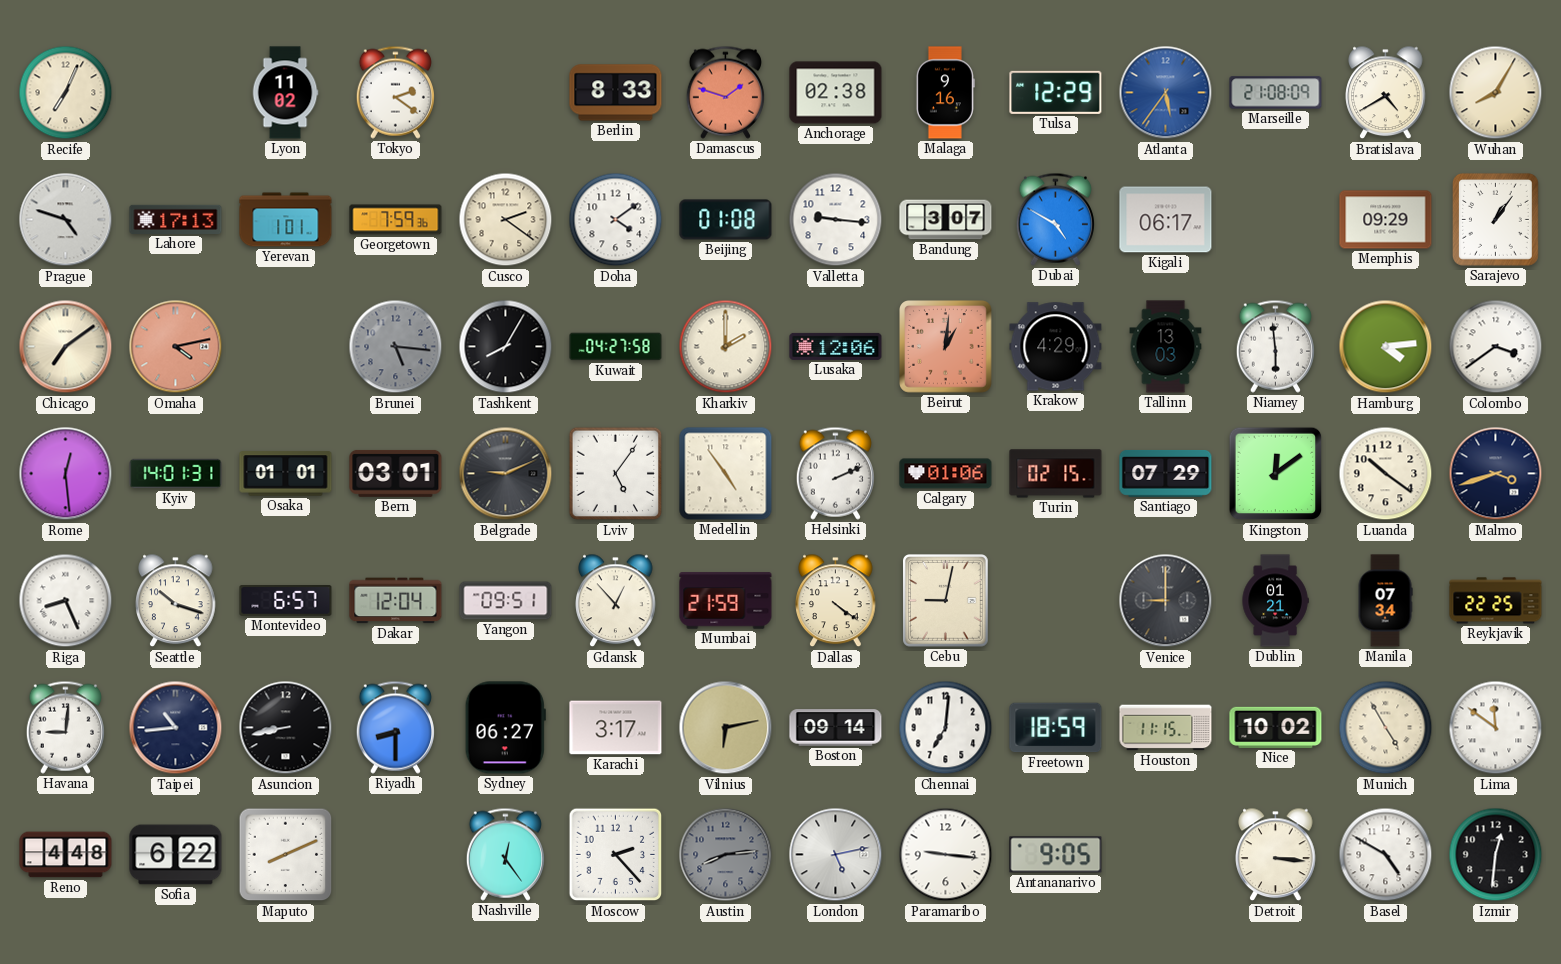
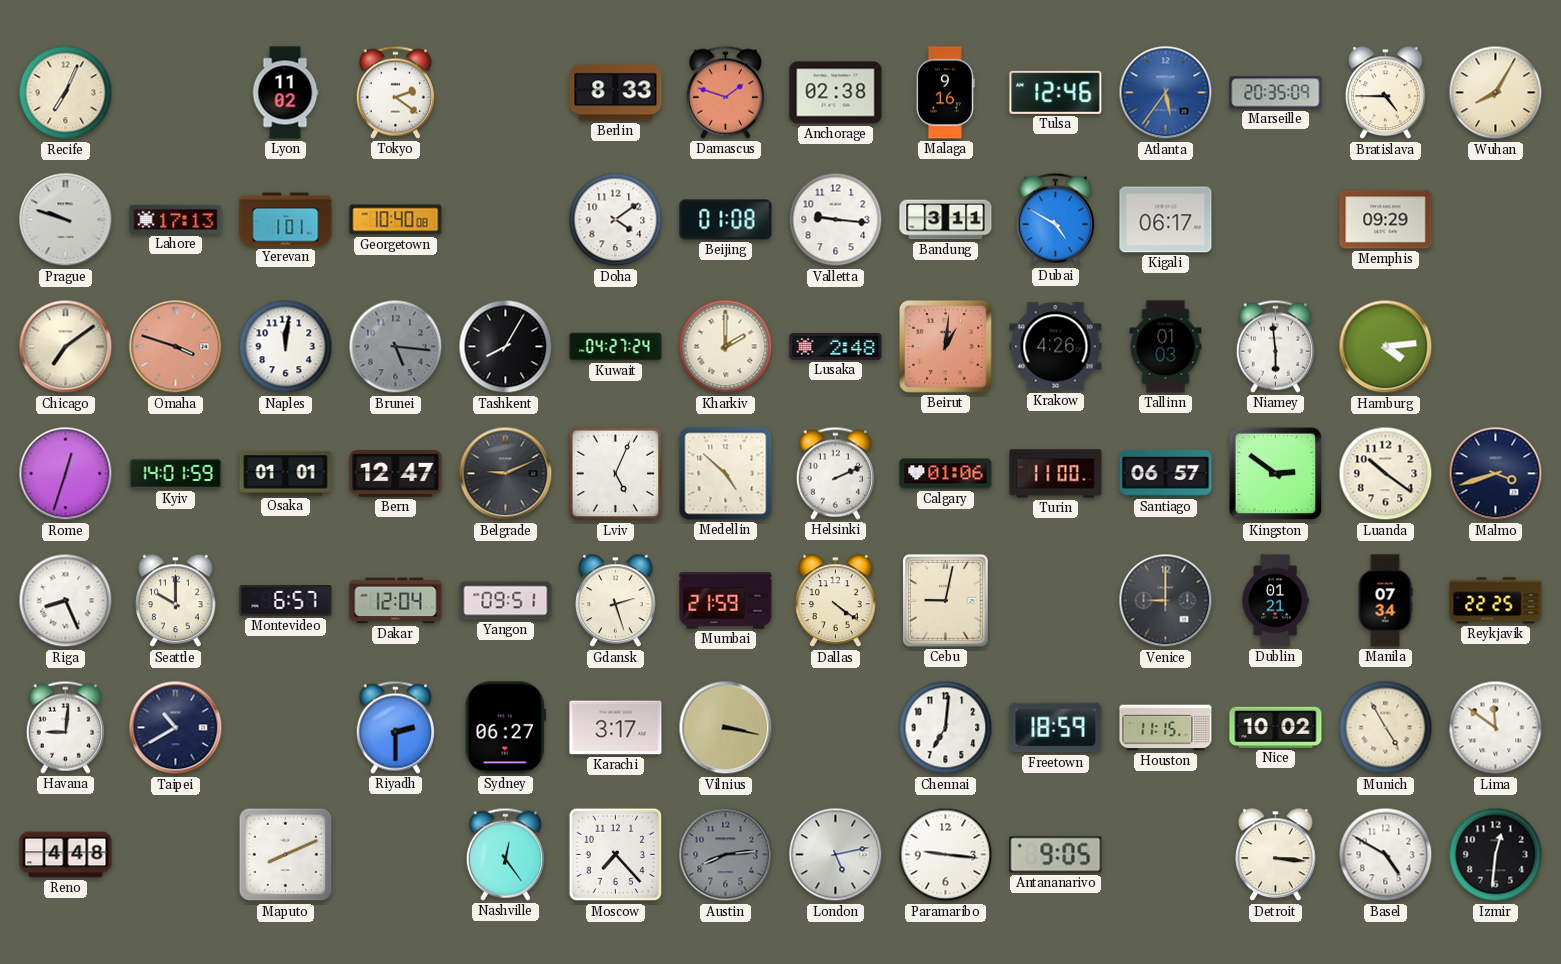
Tulsa: 12:29 -> 12:46
Marseille: 21:08 -> 20:35
Bratislava: 4:40 -> 4:45
Prague: 4:48 -> 9:48
Georgetown: 7:59 -> 10:40
Cusco: 2:21 -> none
Bandung: 3:07 -> 3:11
Sarajevo: 1:06 -> none
Omaha: 4:13 -> 3:48
Naples: none -> 12:01
Kuwait: 04:27:58 -> 04:27:24
Lusaka: 12:06 -> 2:48
Krakow: 4:29 -> 4:26
Tallinn: 13:03 -> 01:03
Colombo: 3:39 -> none
Rome: 12:29 -> 12:33
Kyiv: 14:01:31 -> 14:01:59
Bern: 03:01 -> 12:47
Lviv: 5:06 -> 5:04
Medellin: 4:54 -> 4:52
Turin: 02:15 -> 11:00
Santiago: 07:29 -> 06:57
Kingston: 12:09 -> 2:51
Seattle: 10:18 -> 10:00
Gdansk: 12:53 -> 2:27
Taipei: 10:44 -> 10:40
Asuncion: 8:43 -> none
Riyadh: 8:30 -> 2:30
Vilnius: 6:13 -> 3:17
Boston: 09:14 -> none
Sofia: 6:22 -> none
Moscow: 2:23 -> 7:23
